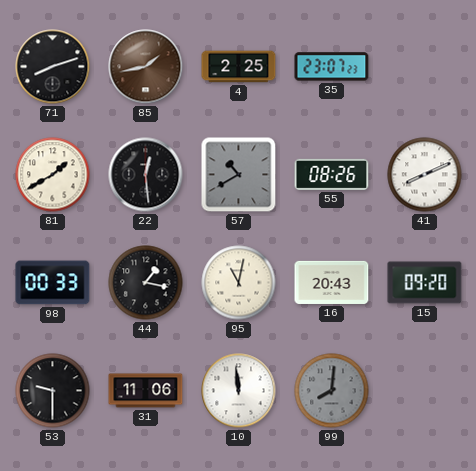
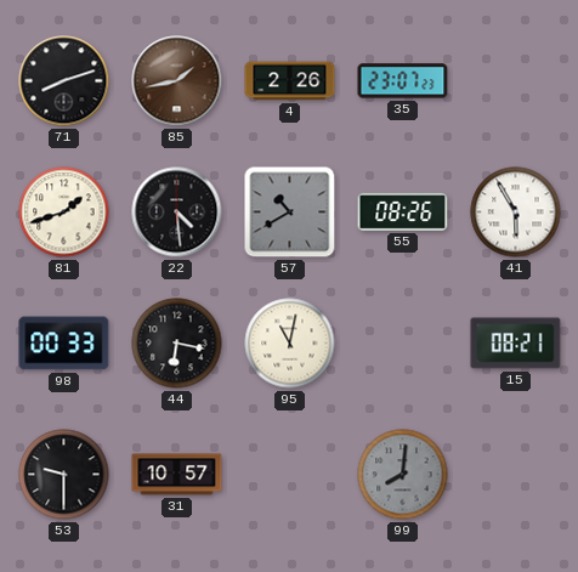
4: 2:25 -> 2:26
81: 1:40 -> 1:42
22: 12:29 -> 4:29
41: 8:11 -> 5:55
44: 1:17 -> 6:17
16: 20:43 -> none
15: 09:20 -> 08:21
31: 11:06 -> 10:57
10: 11:59 -> none
